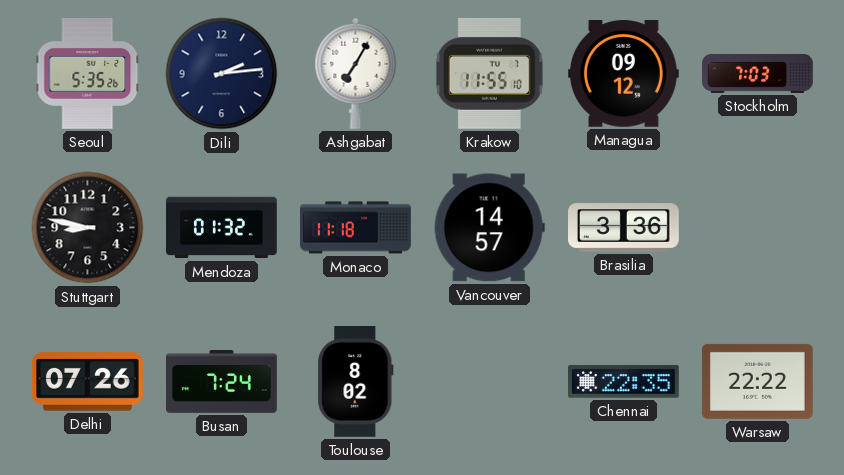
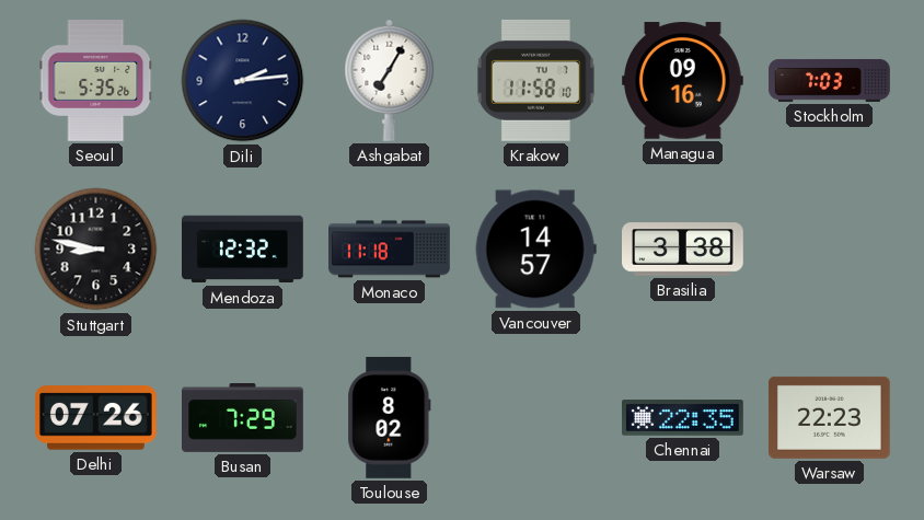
Krakow: 11:55 -> 11:58
Managua: 09:12 -> 09:16
Mendoza: 01:32 -> 12:32
Brasilia: 3:36 -> 3:38
Busan: 7:24 -> 7:29
Warsaw: 22:22 -> 22:23
